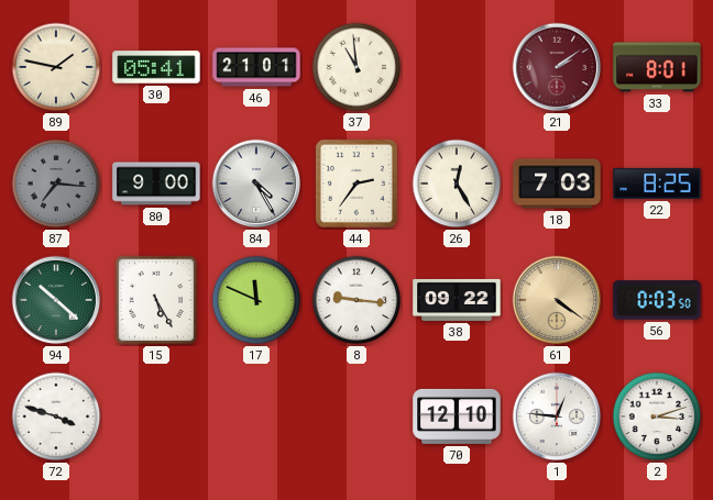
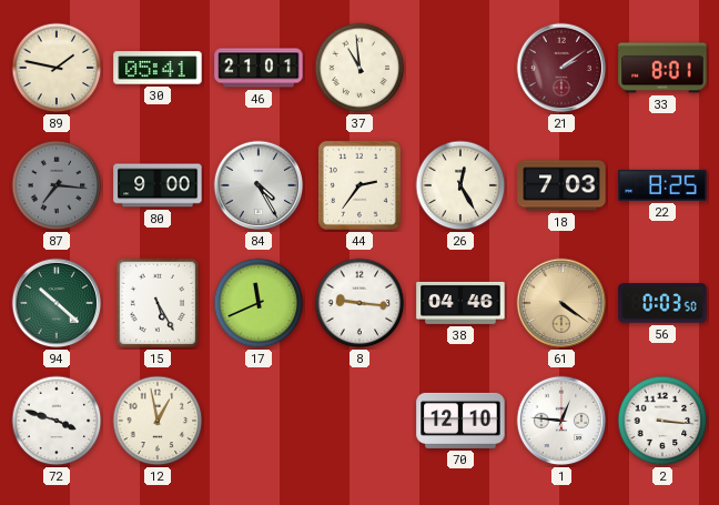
17: 11:49 -> 11:41
38: 09:22 -> 04:46
12: none -> 12:58
2: 3:12 -> 3:16
